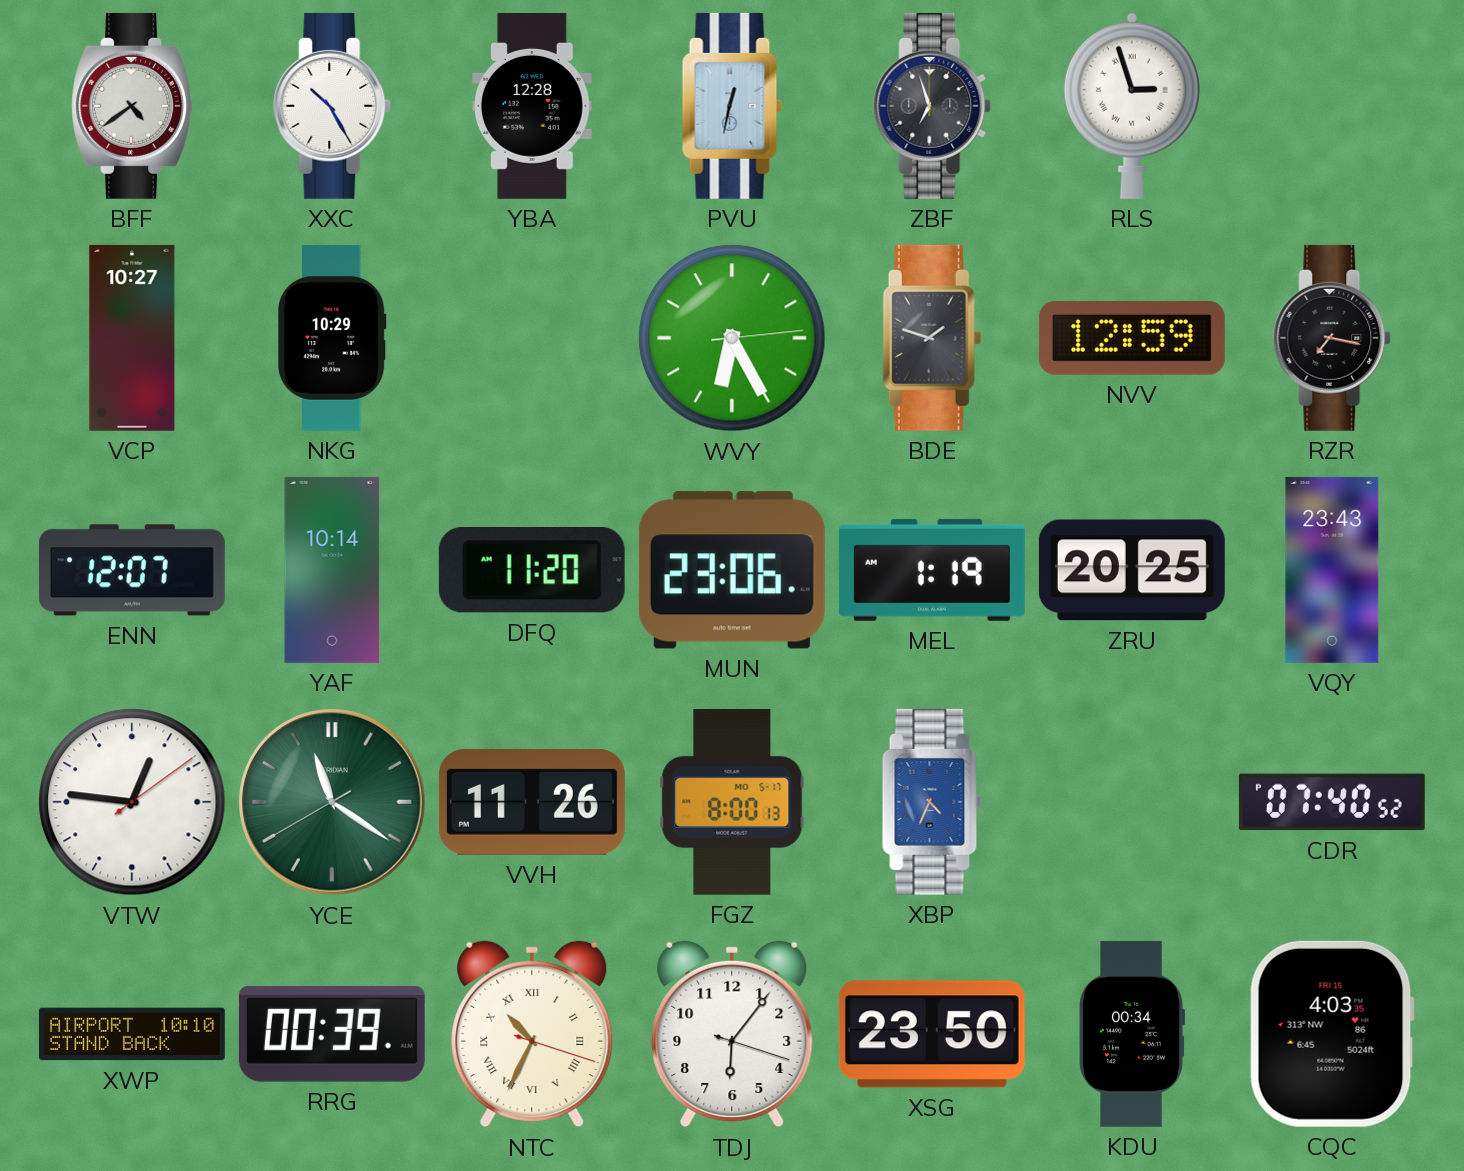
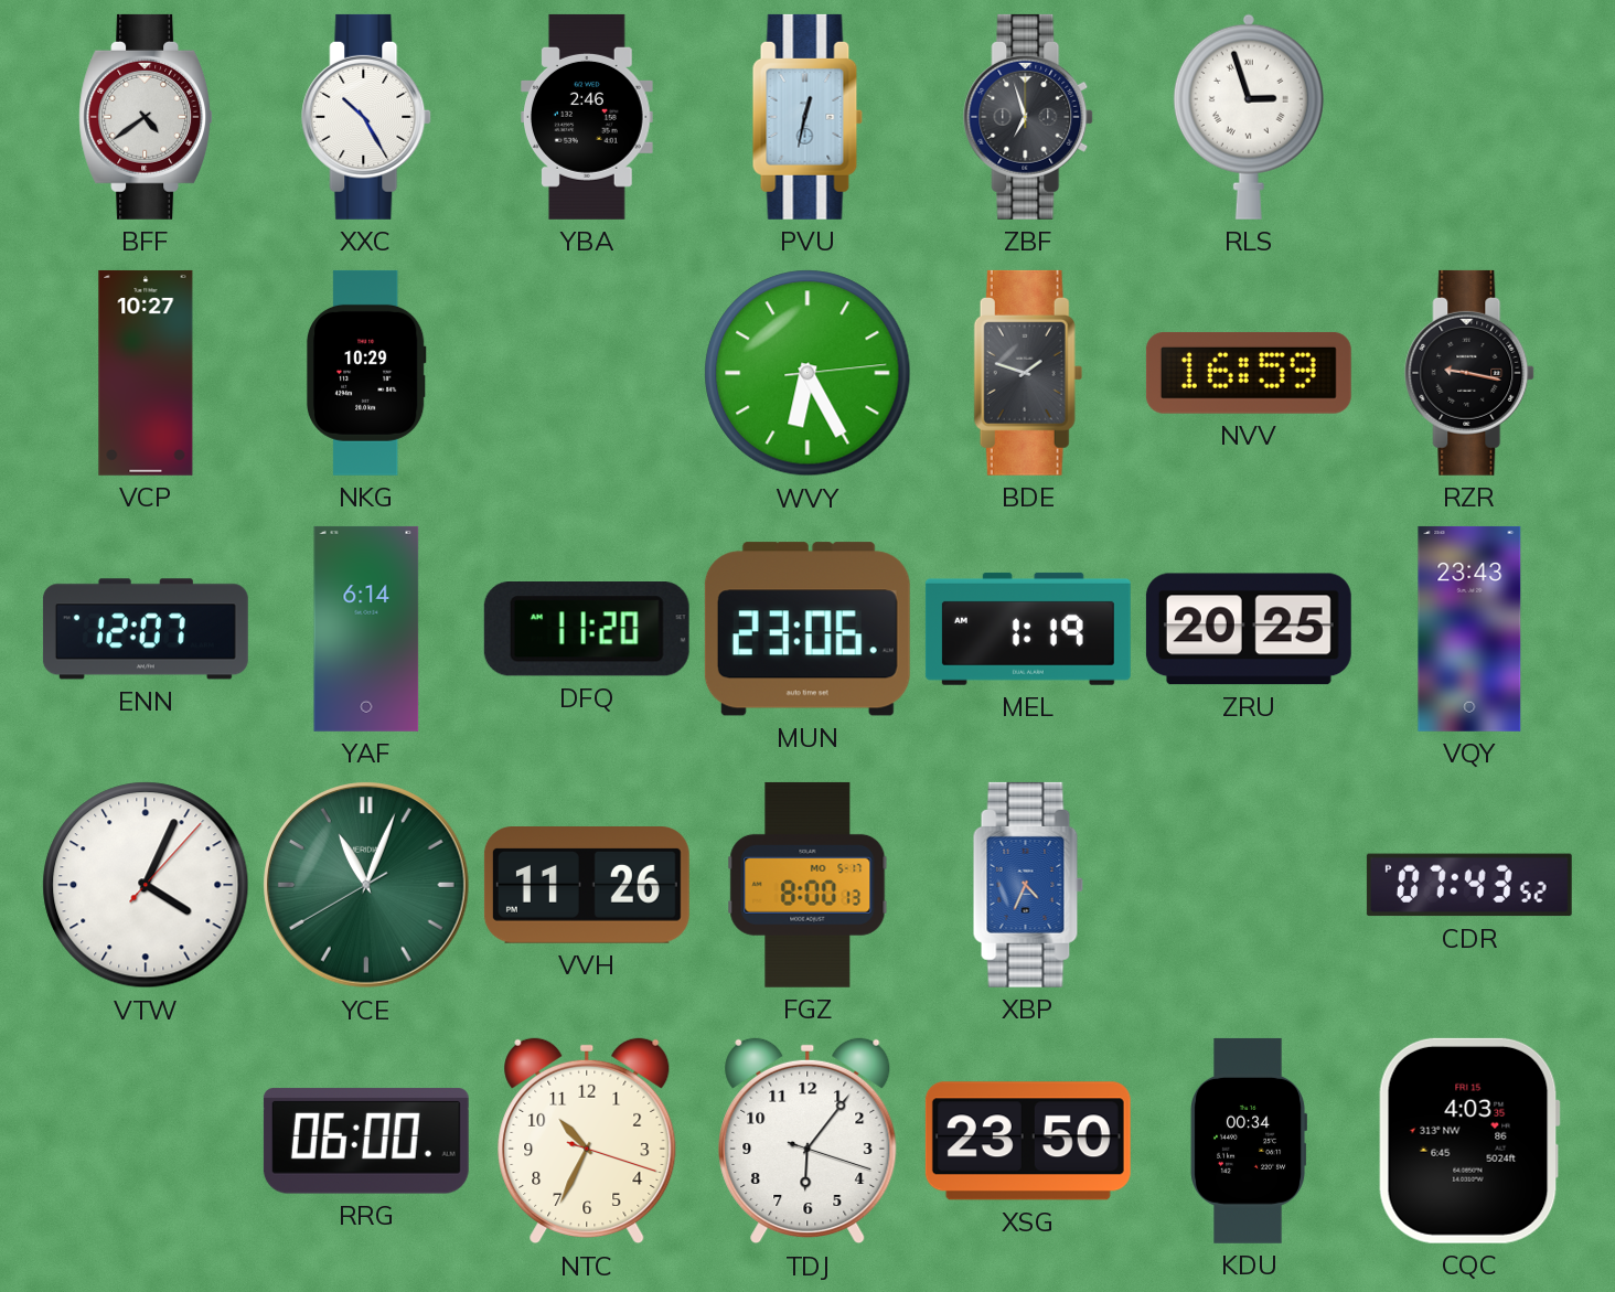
YBA: 12:28 -> 2:46
NVV: 12:59 -> 16:59
RZR: 7:17 -> 9:17
YAF: 10:14 -> 6:14
VTW: 12:46 -> 4:04
YCE: 11:20 -> 11:03
CDR: 07:40 -> 07:43
XWP: 10:10 -> none
RRG: 00:39 -> 06:00
NTC numerals: Roman -> Arabic
